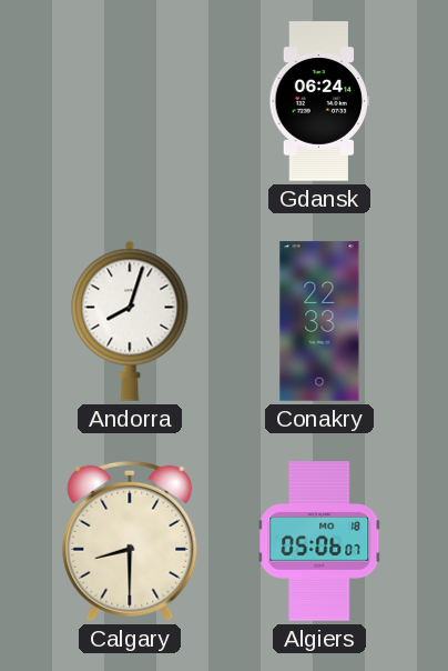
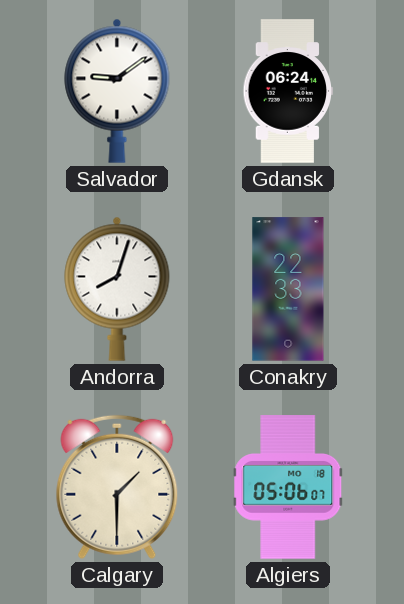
Salvador: none -> 9:09
Calgary: 8:30 -> 1:30
